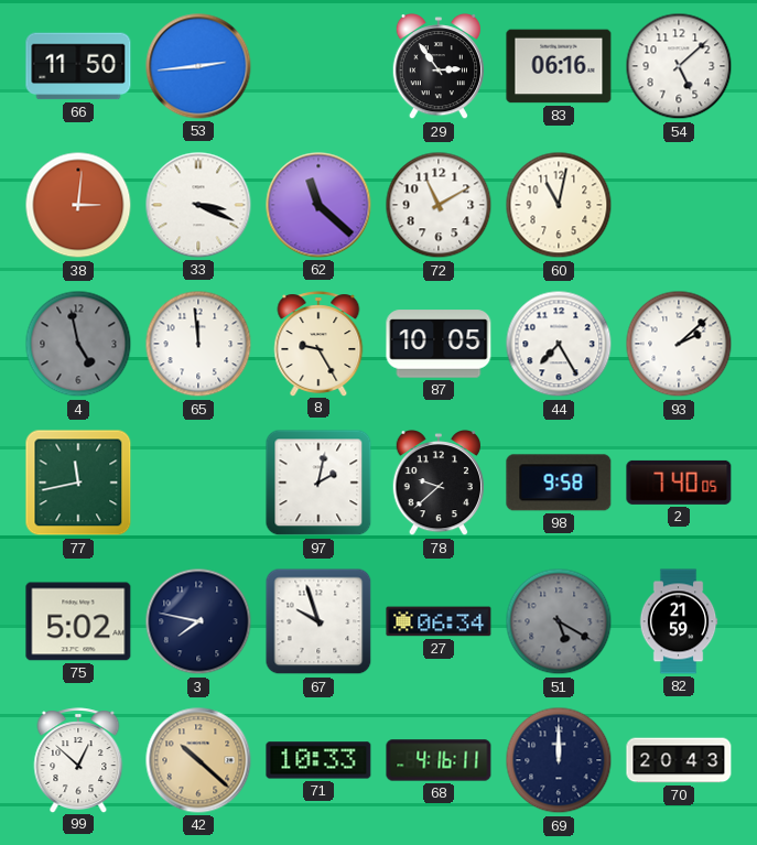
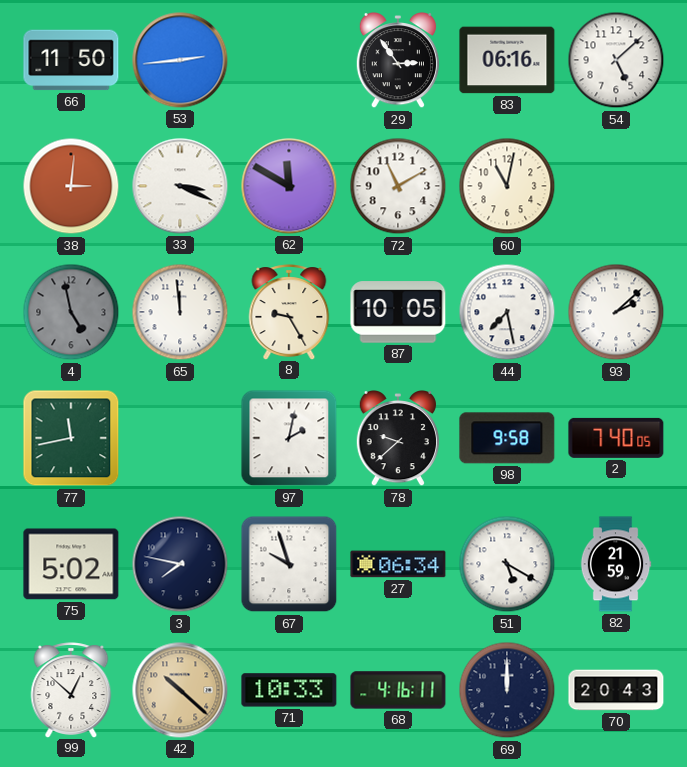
62: 11:22 -> 11:50
44: 7:25 -> 7:28
51 dial: grey -> white
